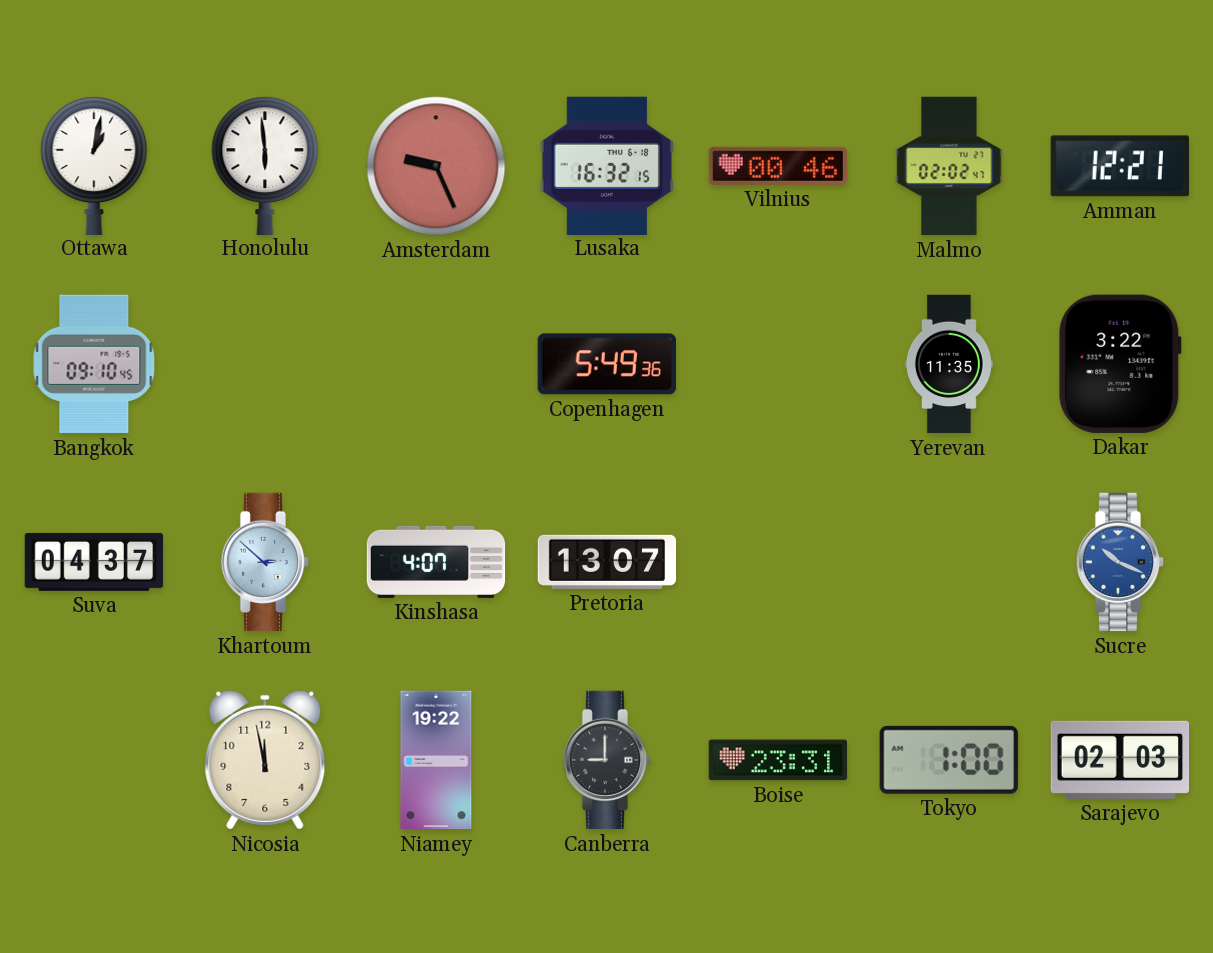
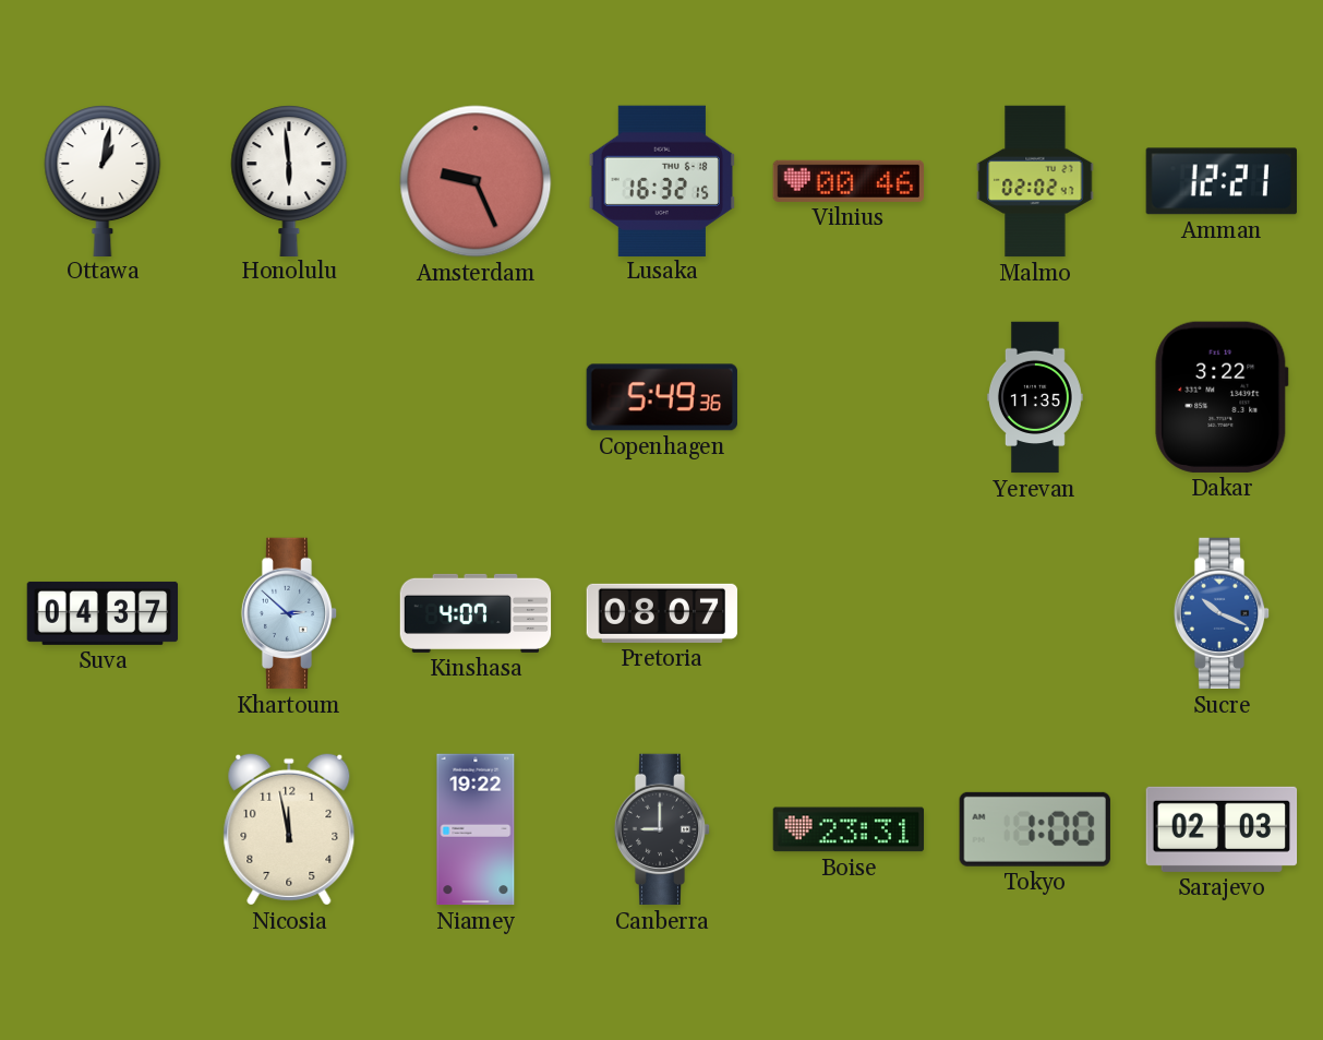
Bangkok: 09:10 -> none
Pretoria: 13:07 -> 08:07
